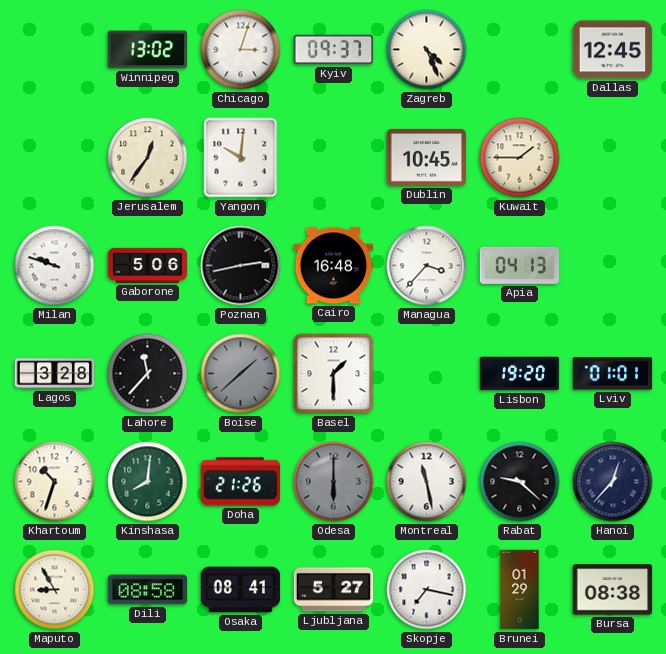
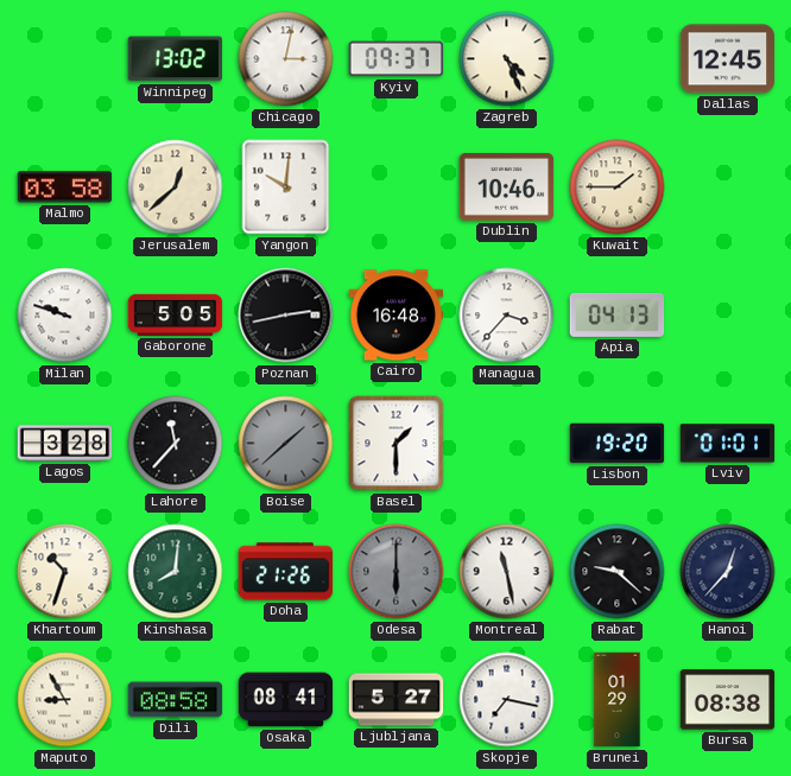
Chicago: 3:03 -> 3:02
Malmo: none -> 03:58
Jerusalem: 12:36 -> 12:38
Dublin: 10:45 -> 10:46
Gaborone: 5:06 -> 5:05
